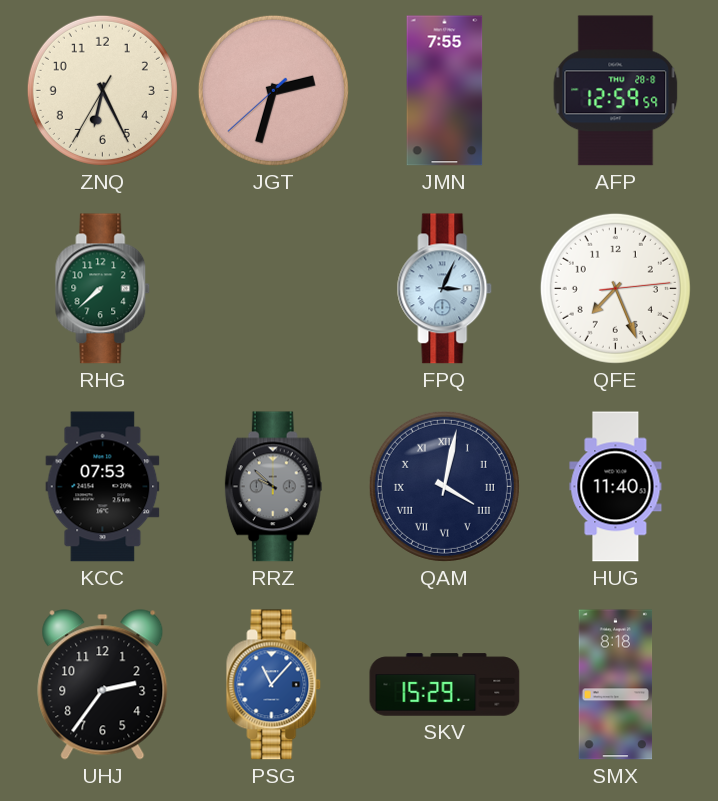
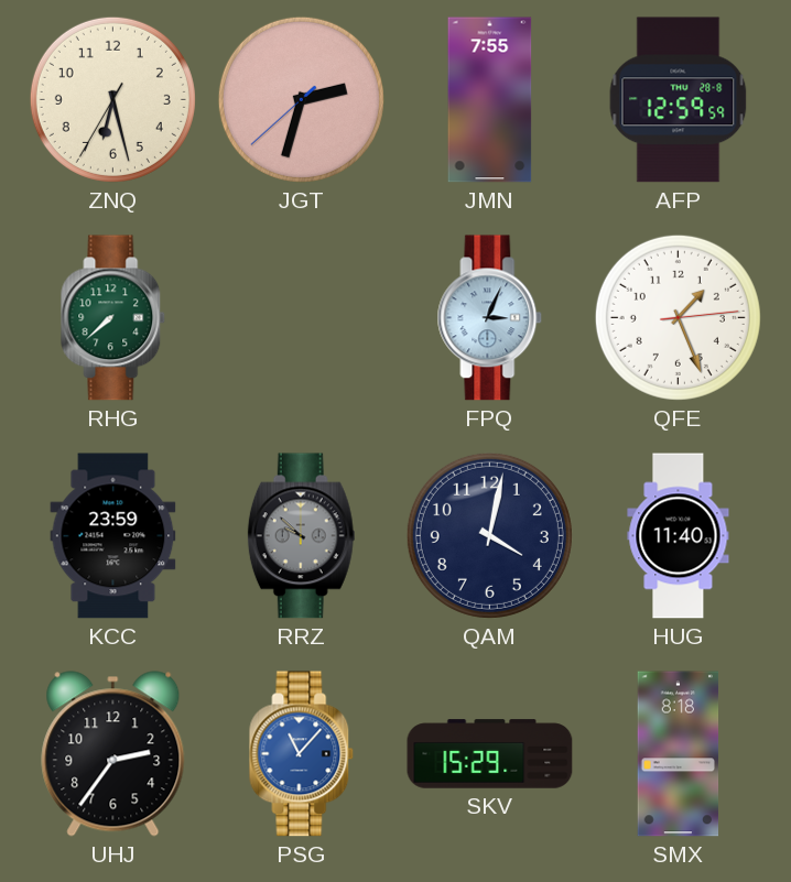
ZNQ: 6:25 -> 6:27
QFE: 7:26 -> 1:26
KCC: 07:53 -> 23:59
QAM numerals: Roman -> Arabic
